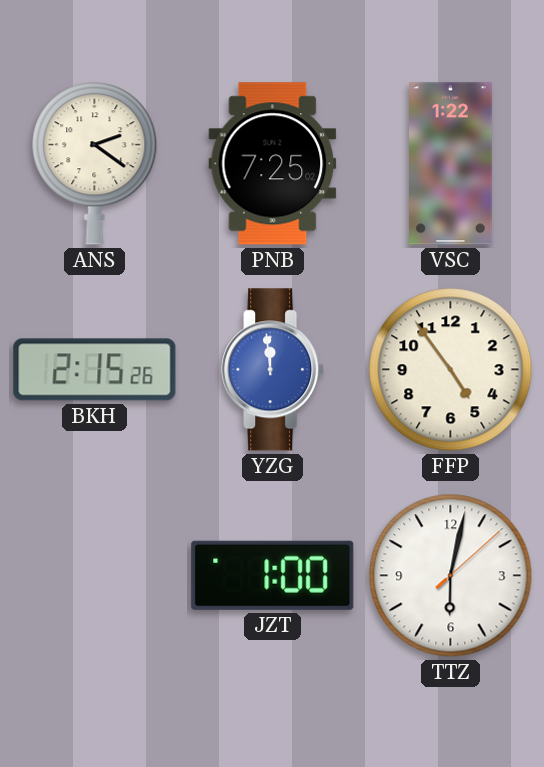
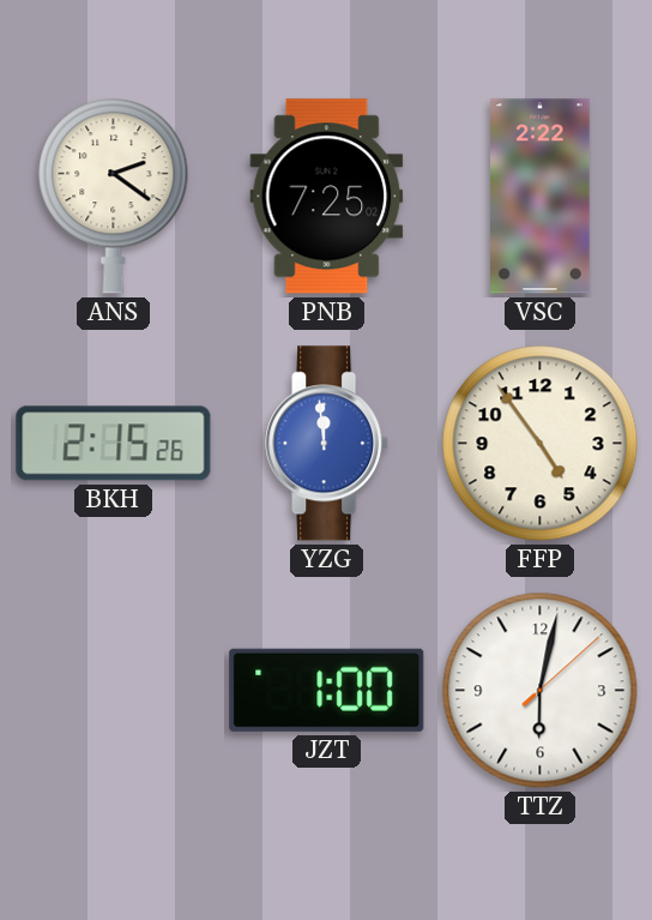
VSC: 1:22 -> 2:22
